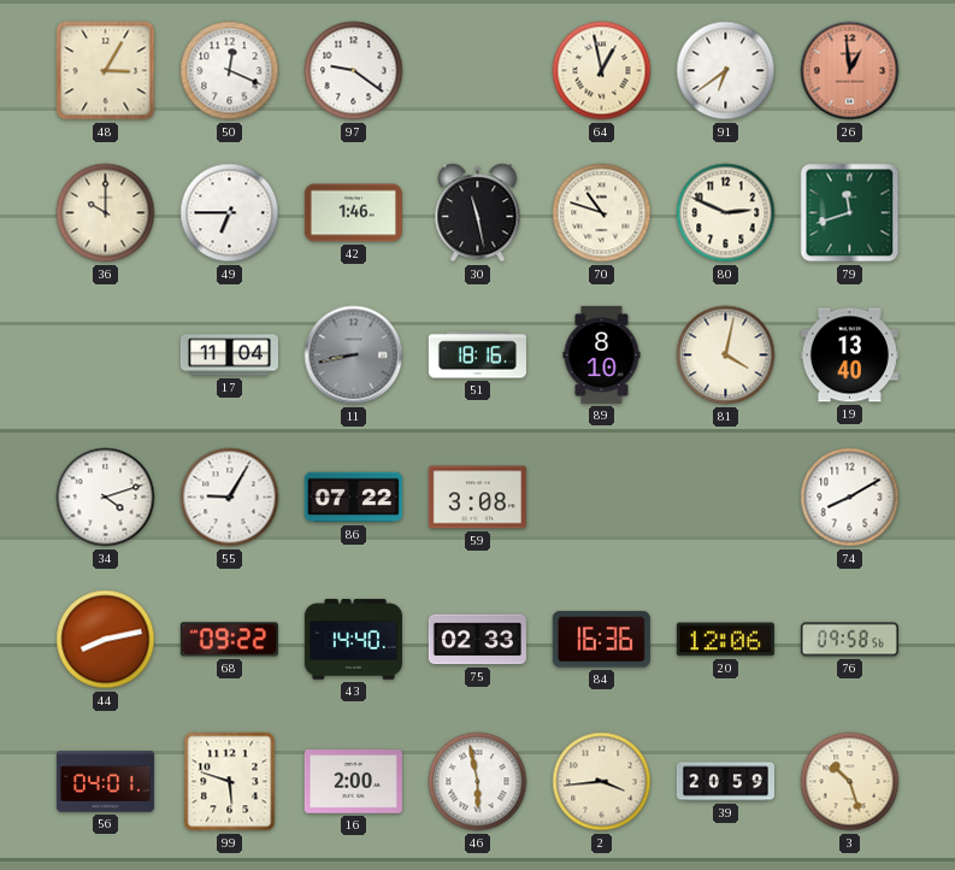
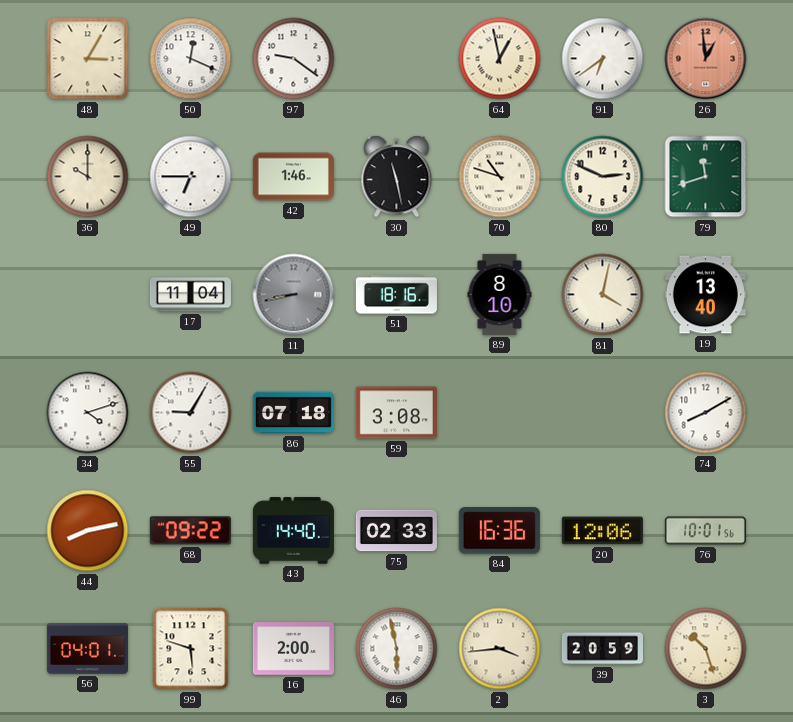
86: 07:22 -> 07:18
76: 09:58 -> 10:01
